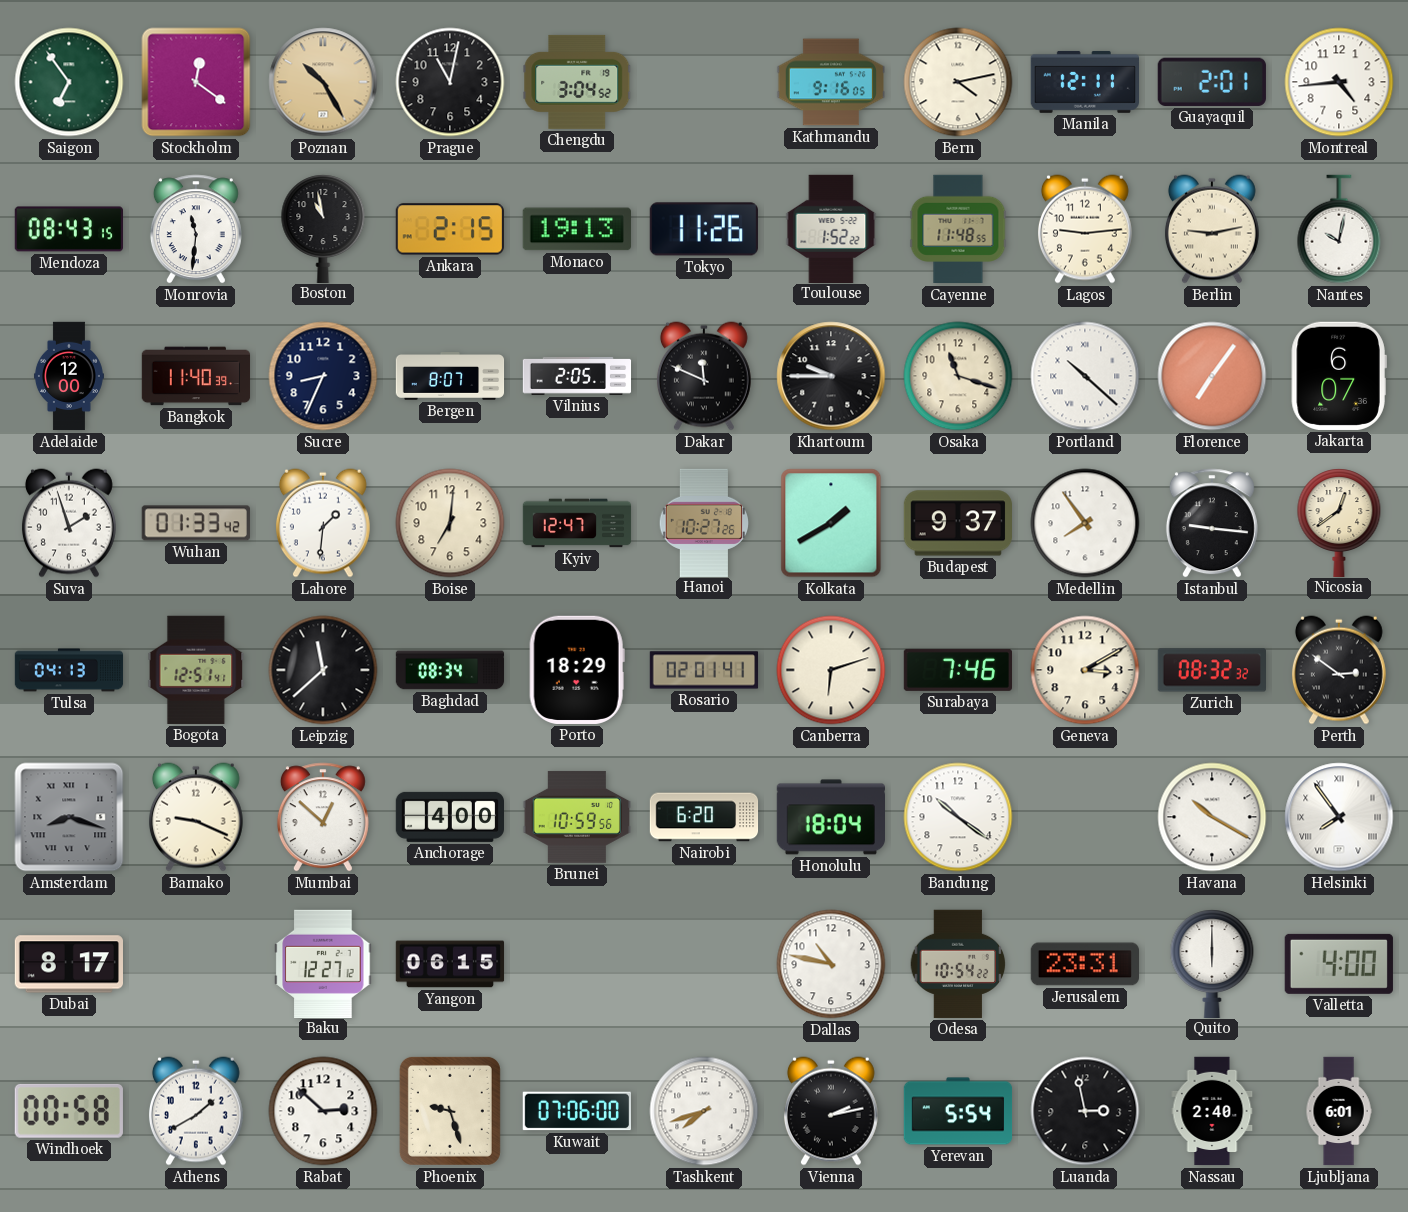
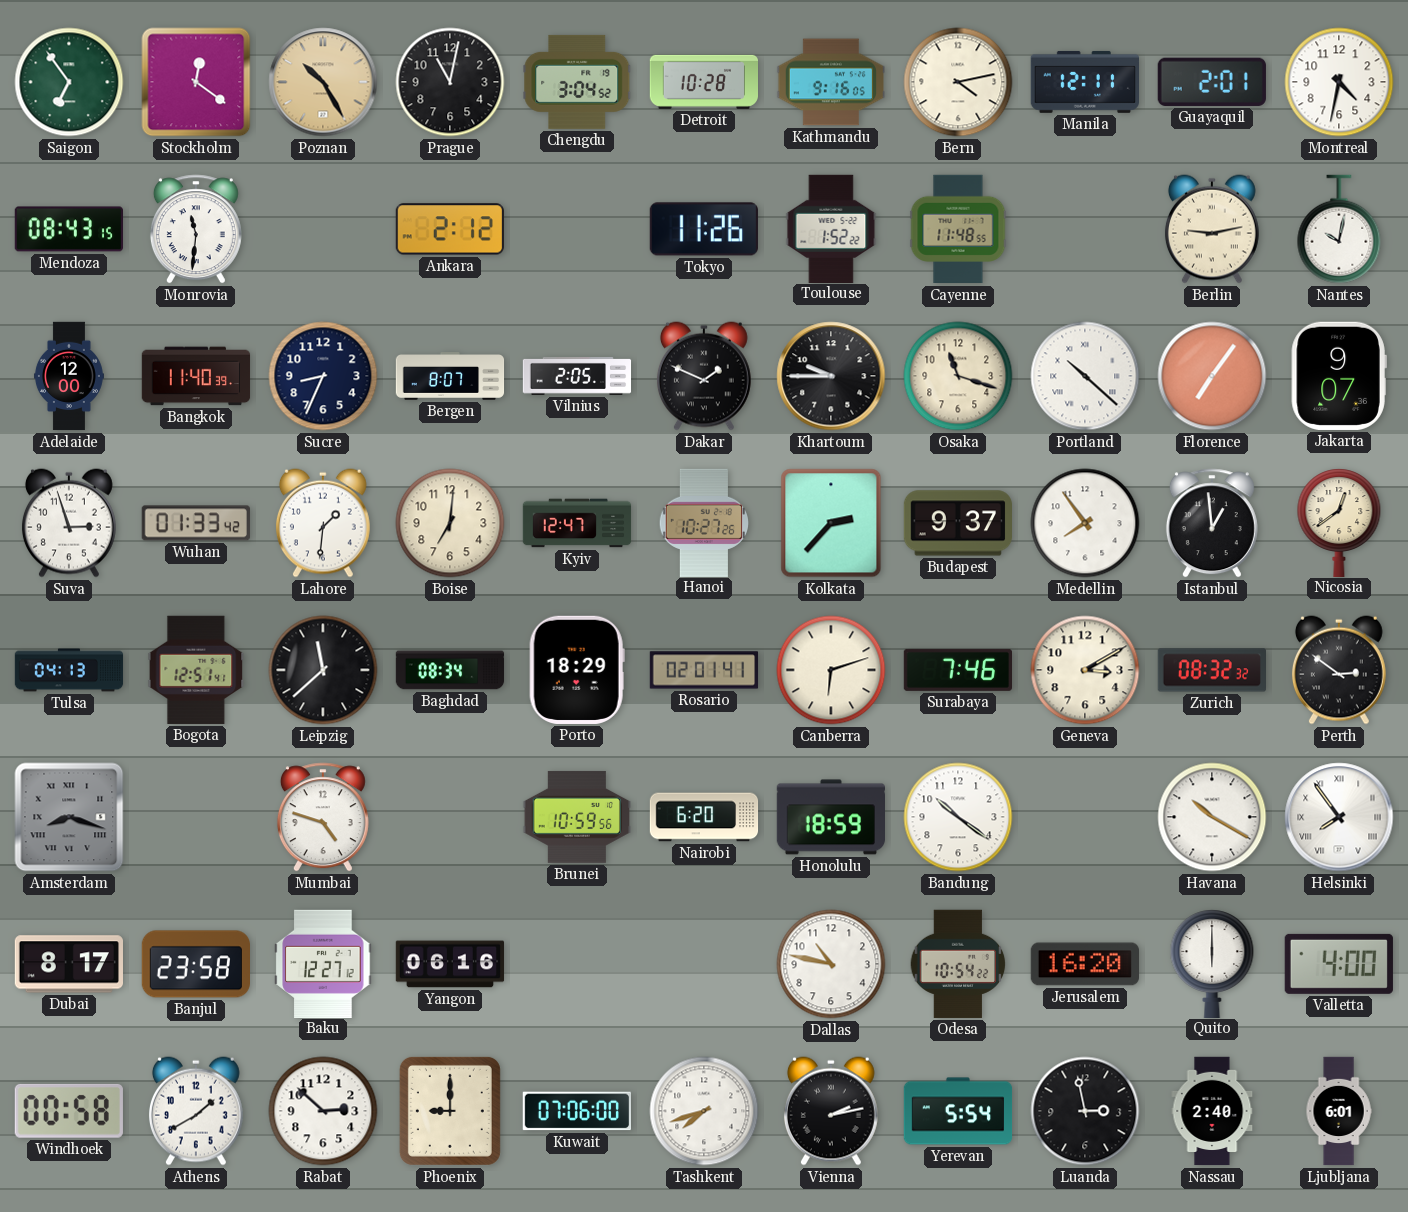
Detroit: none -> 10:28
Montreal: 4:44 -> 4:32
Boston: 10:58 -> none
Ankara: 2:15 -> 2:12
Monaco: 19:13 -> none
Lagos: 9:14 -> none
Dakar: 11:49 -> 1:49
Jakarta: 6:07 -> 9:07
Suva: 1:57 -> 2:57
Kolkata: 1:40 -> 2:37
Istanbul: 9:16 -> 12:59
Bamako: 9:19 -> none
Mumbai: 12:52 -> 4:48
Anchorage: 4:00 -> none
Honolulu: 18:04 -> 18:59
Banjul: none -> 23:58
Yangon: 06:15 -> 06:16
Jerusalem: 23:31 -> 16:20
Phoenix: 9:27 -> 9:00
